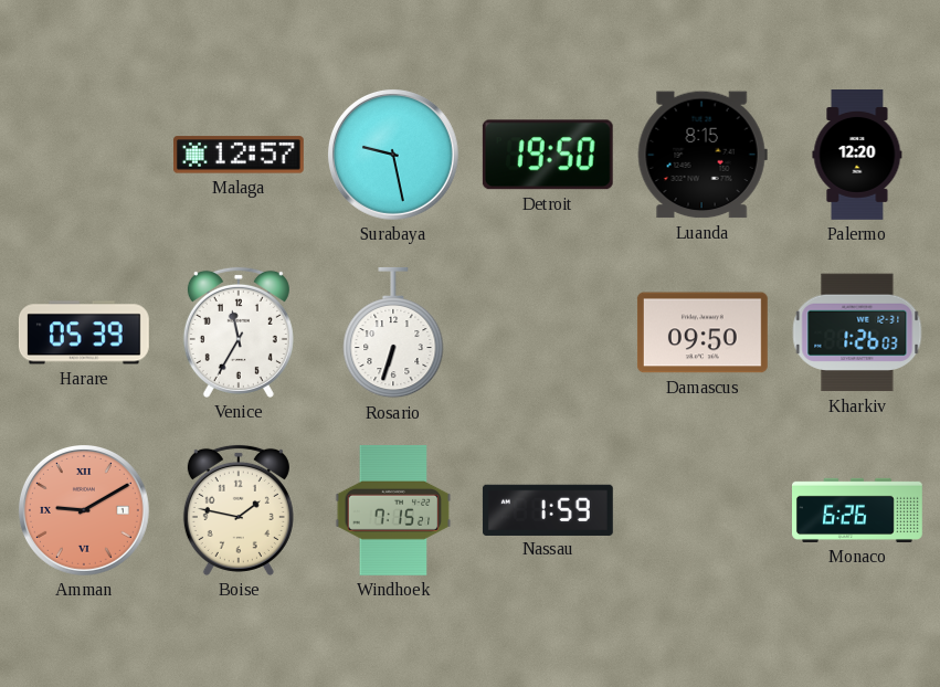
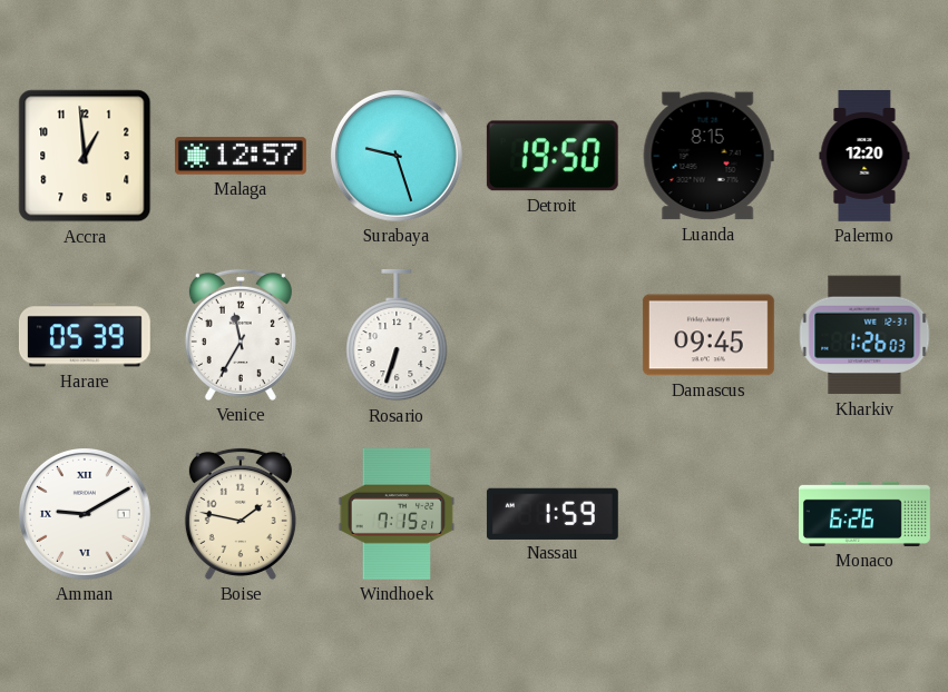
Accra: none -> 12:59
Surabaya: 9:28 -> 9:27
Damascus: 09:50 -> 09:45
Amman dial: salmon -> white
